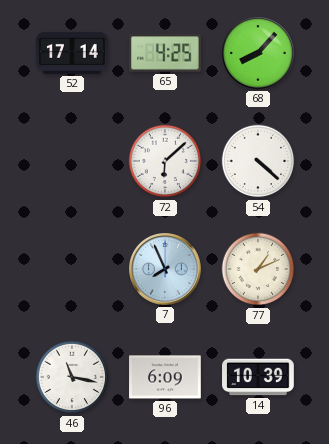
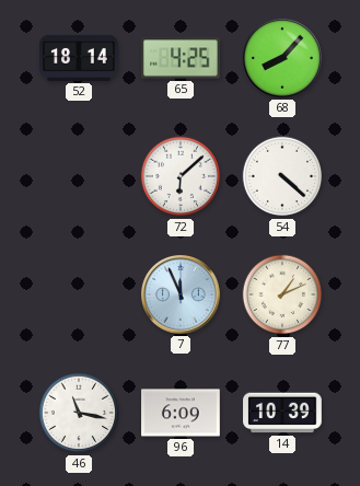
52: 17:14 -> 18:14
7: 7:56 -> 11:56
